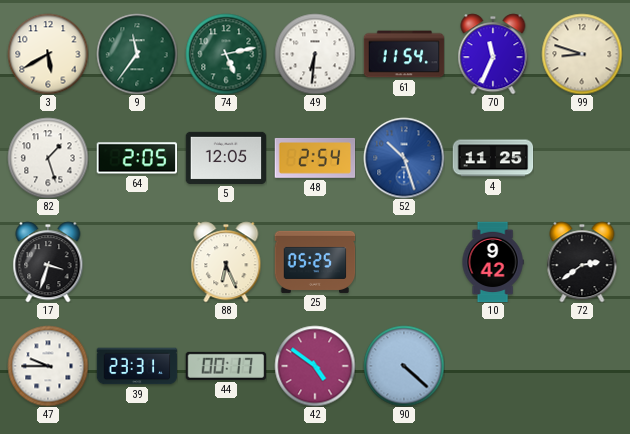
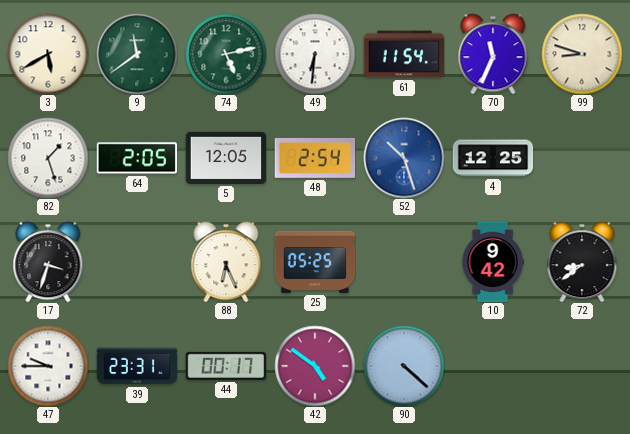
9: 11:36 -> 11:39
4: 11:25 -> 12:25
72: 2:39 -> 8:39
